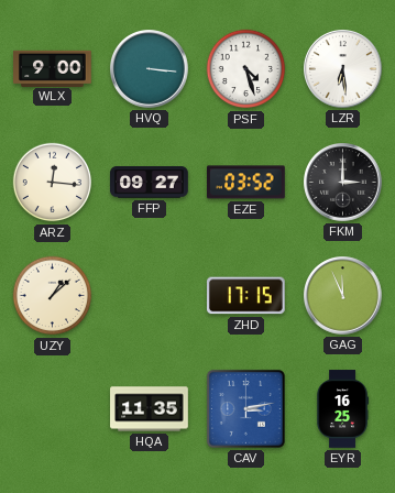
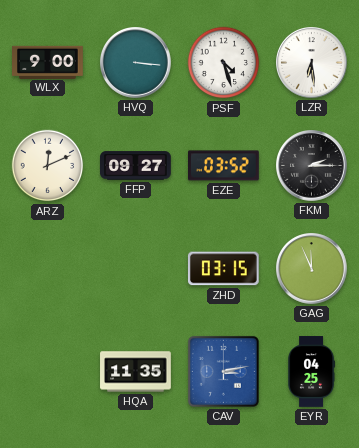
ARZ: 12:16 -> 12:11
FKM: 3:00 -> 2:15
UZY: 1:08 -> none
ZHD: 17:15 -> 03:15
EYR: 16:25 -> 04:25
